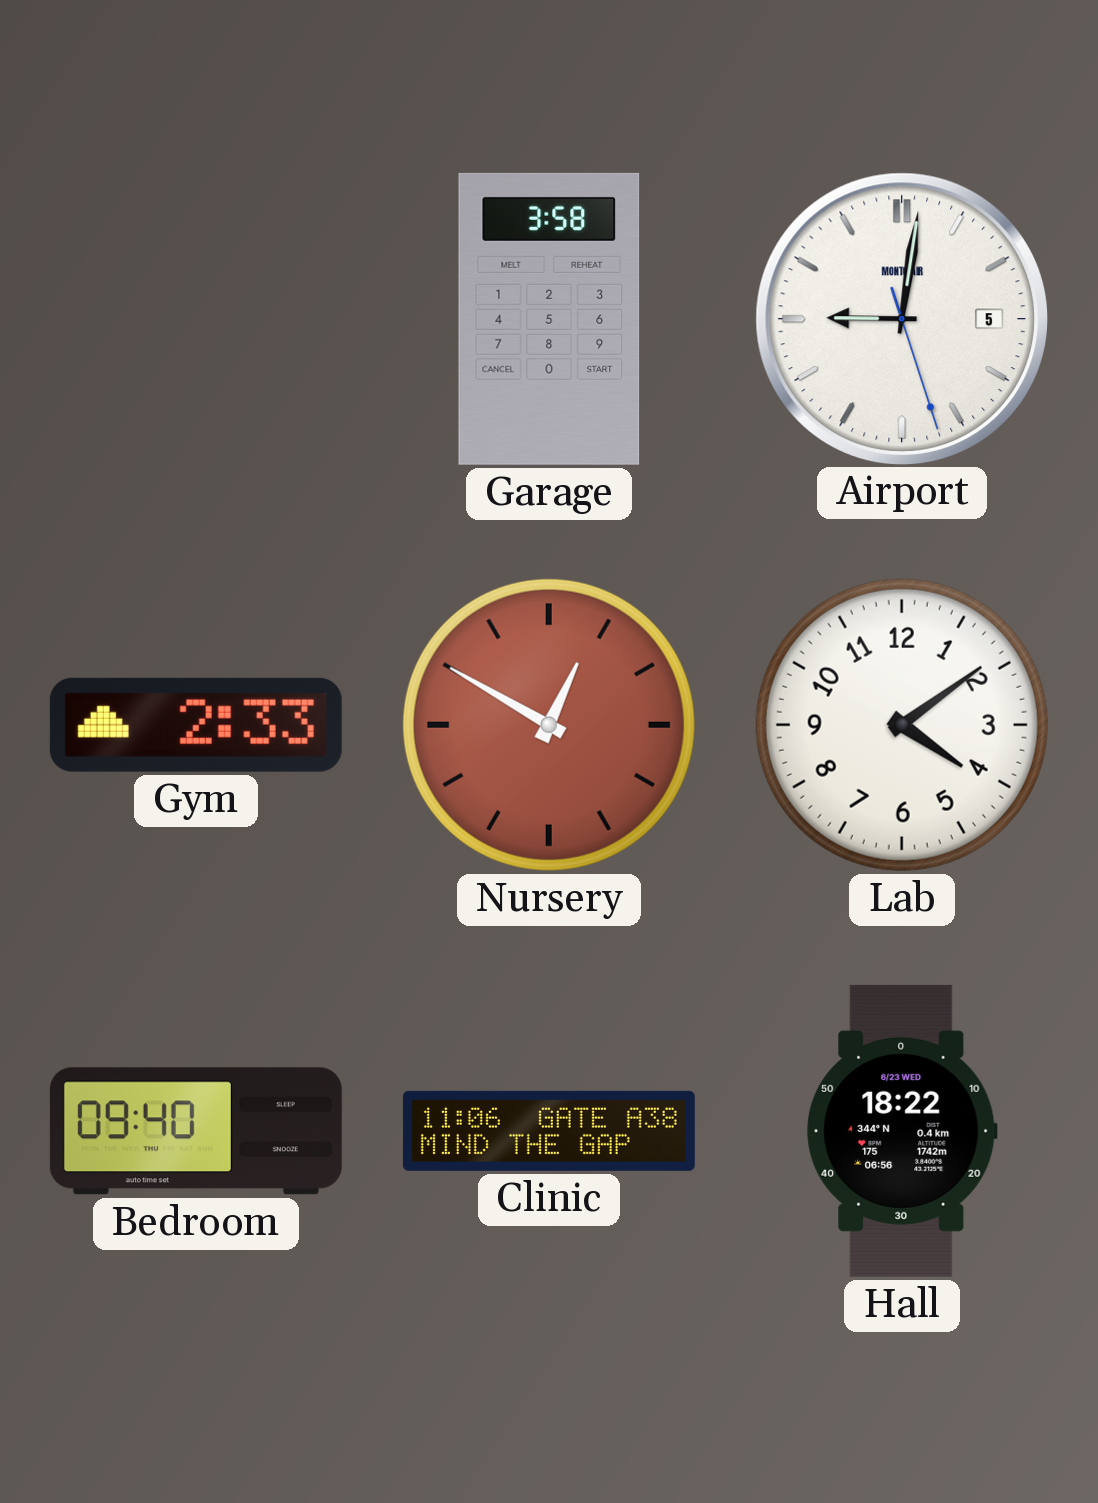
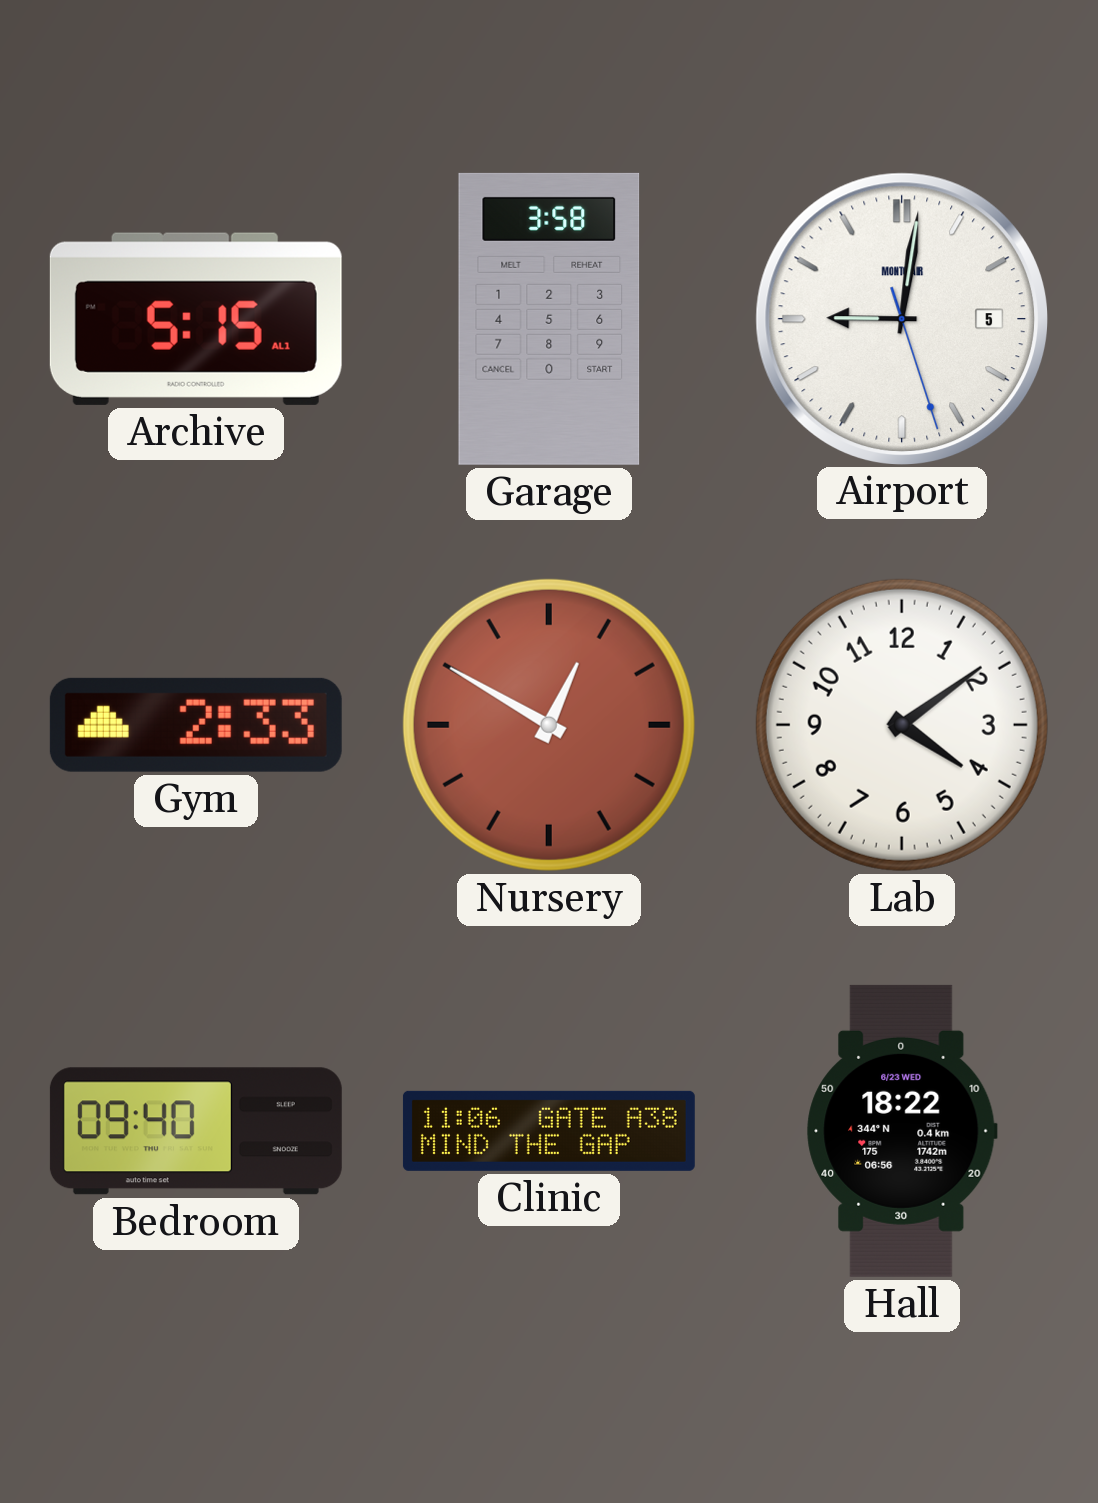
Archive: none -> 5:15
